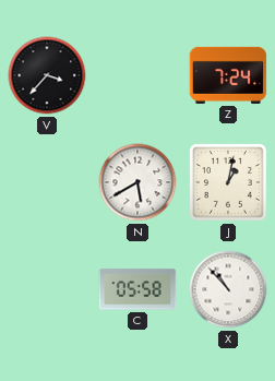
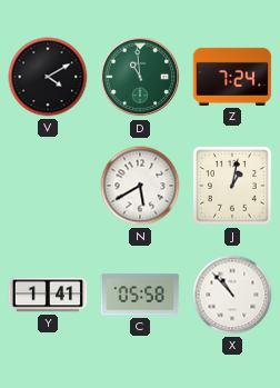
V: 3:37 -> 4:10
D: none -> 10:59
Y: none -> 1:41
